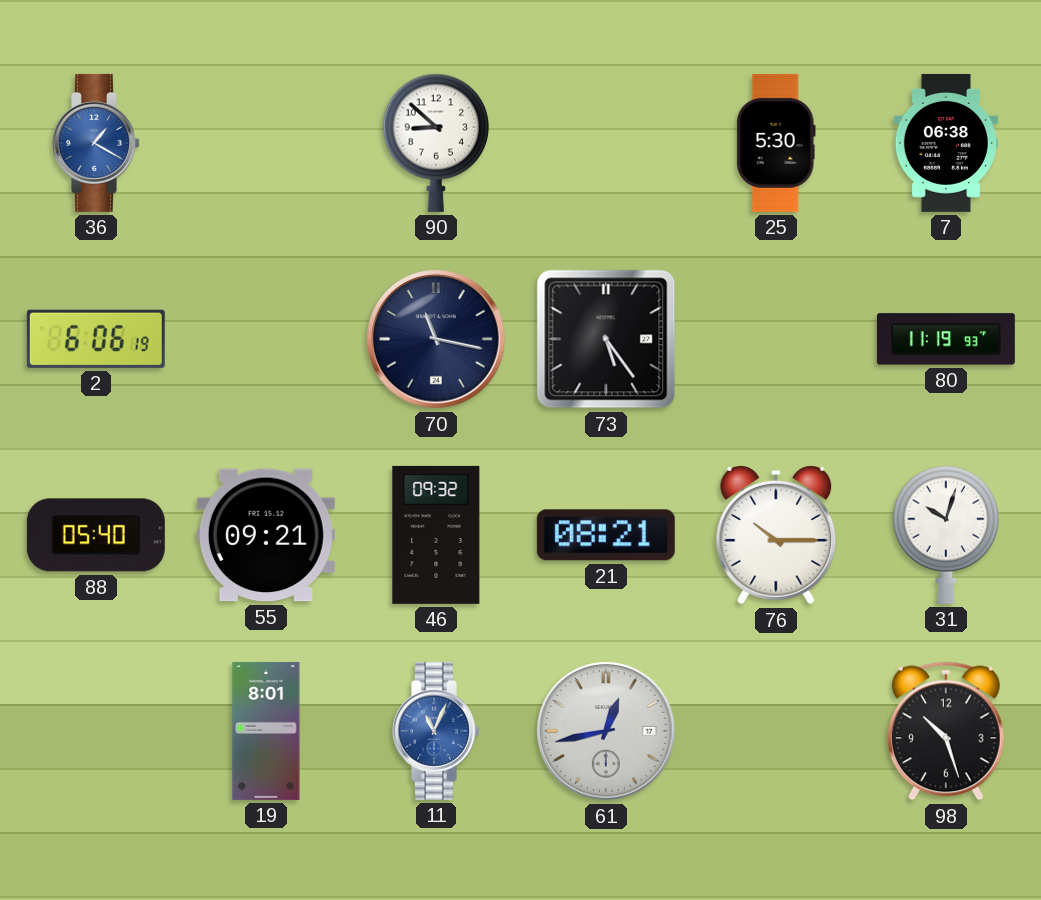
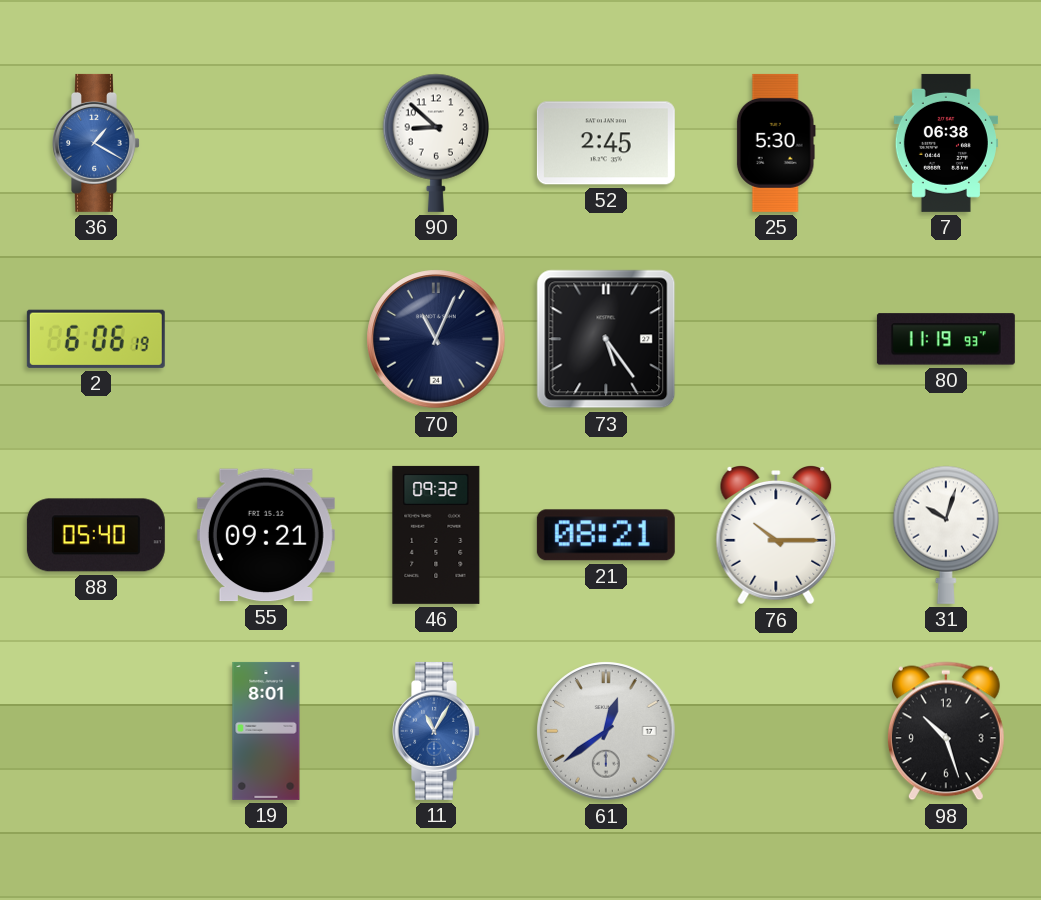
52: none -> 2:45
70: 11:17 -> 11:04
11: 11:04 -> 11:05
61: 12:43 -> 12:39
